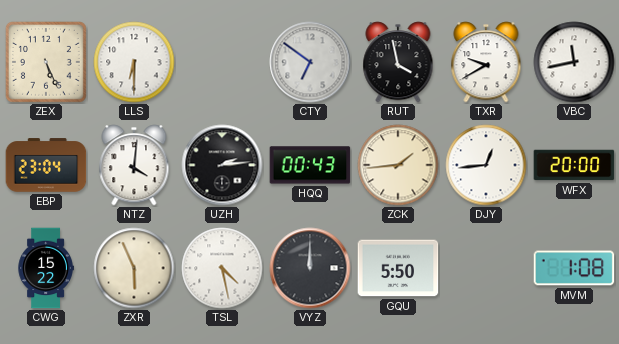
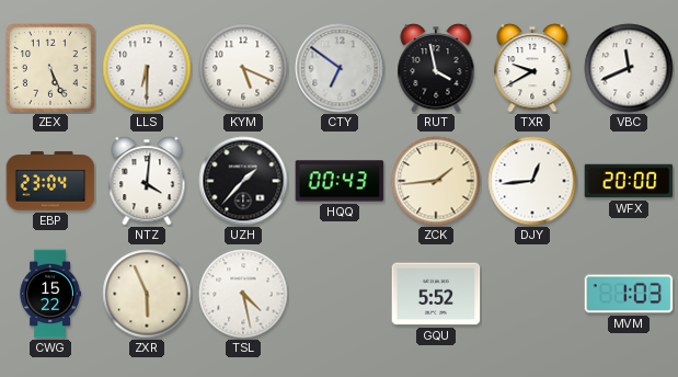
KYM: none -> 5:19
VBC: 11:43 -> 11:41
UZH: 2:14 -> 1:37
VYZ: 12:00 -> none
GQU: 5:50 -> 5:52
MVM: 1:08 -> 1:03
